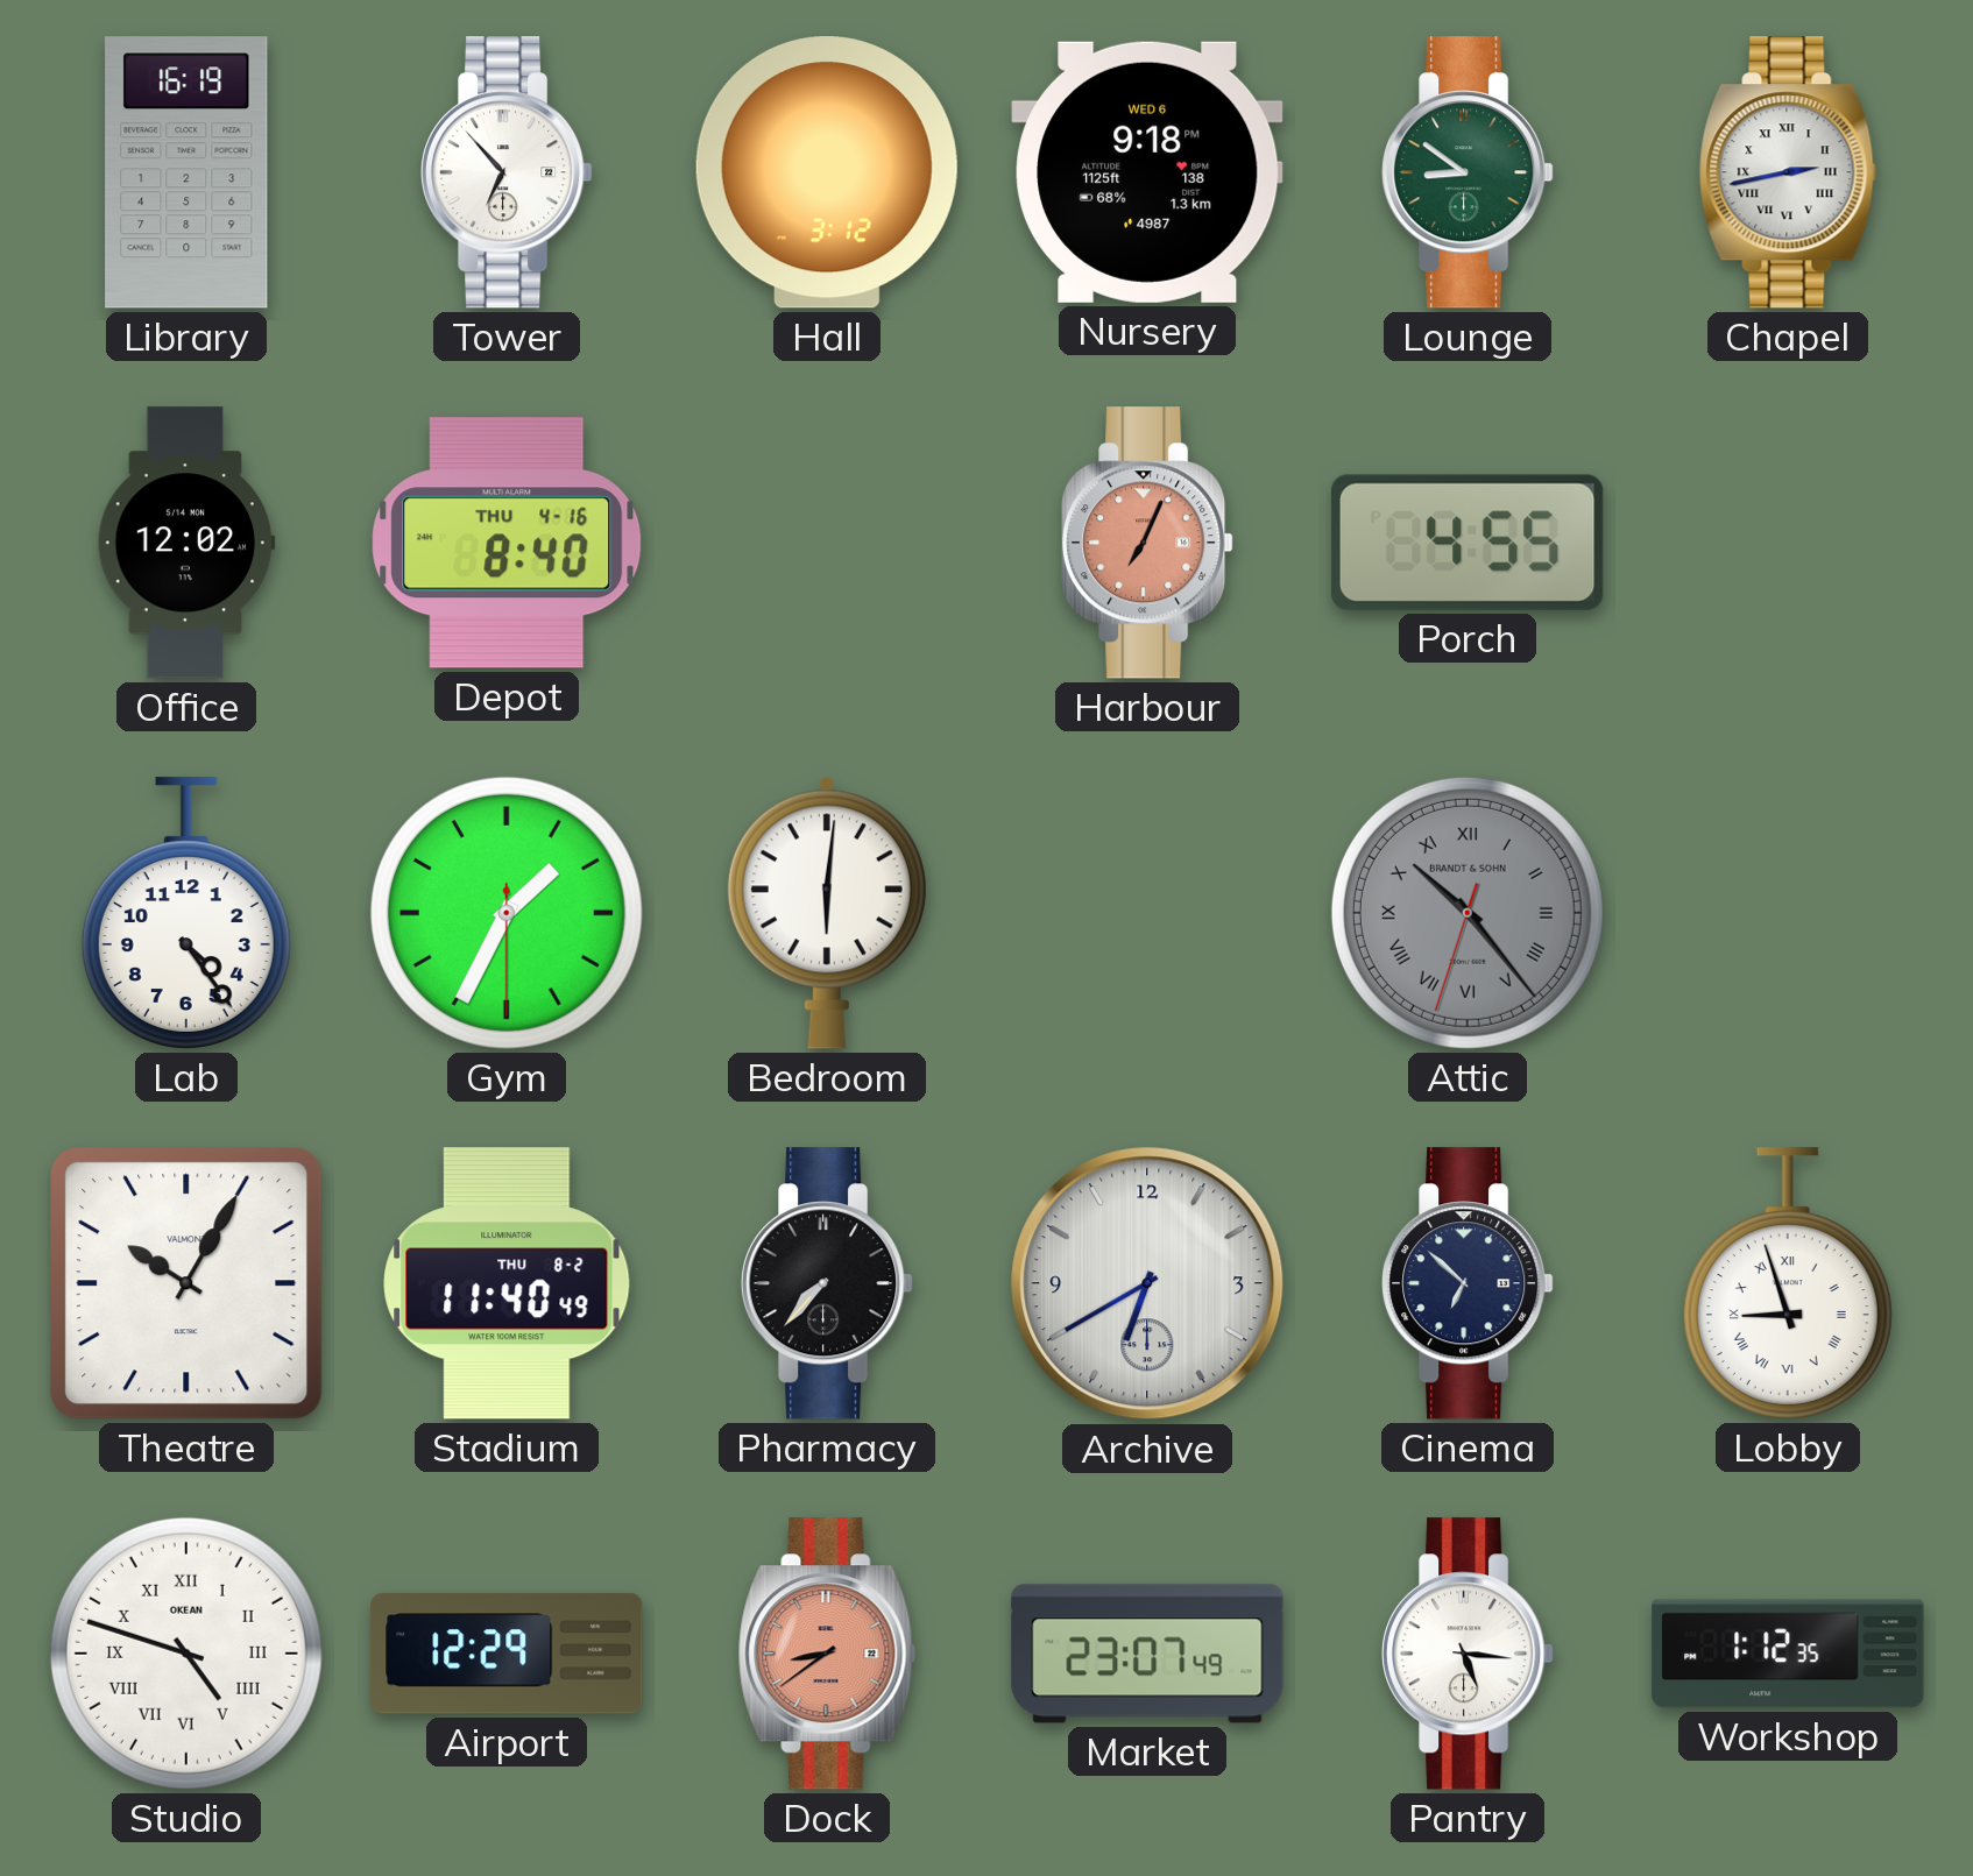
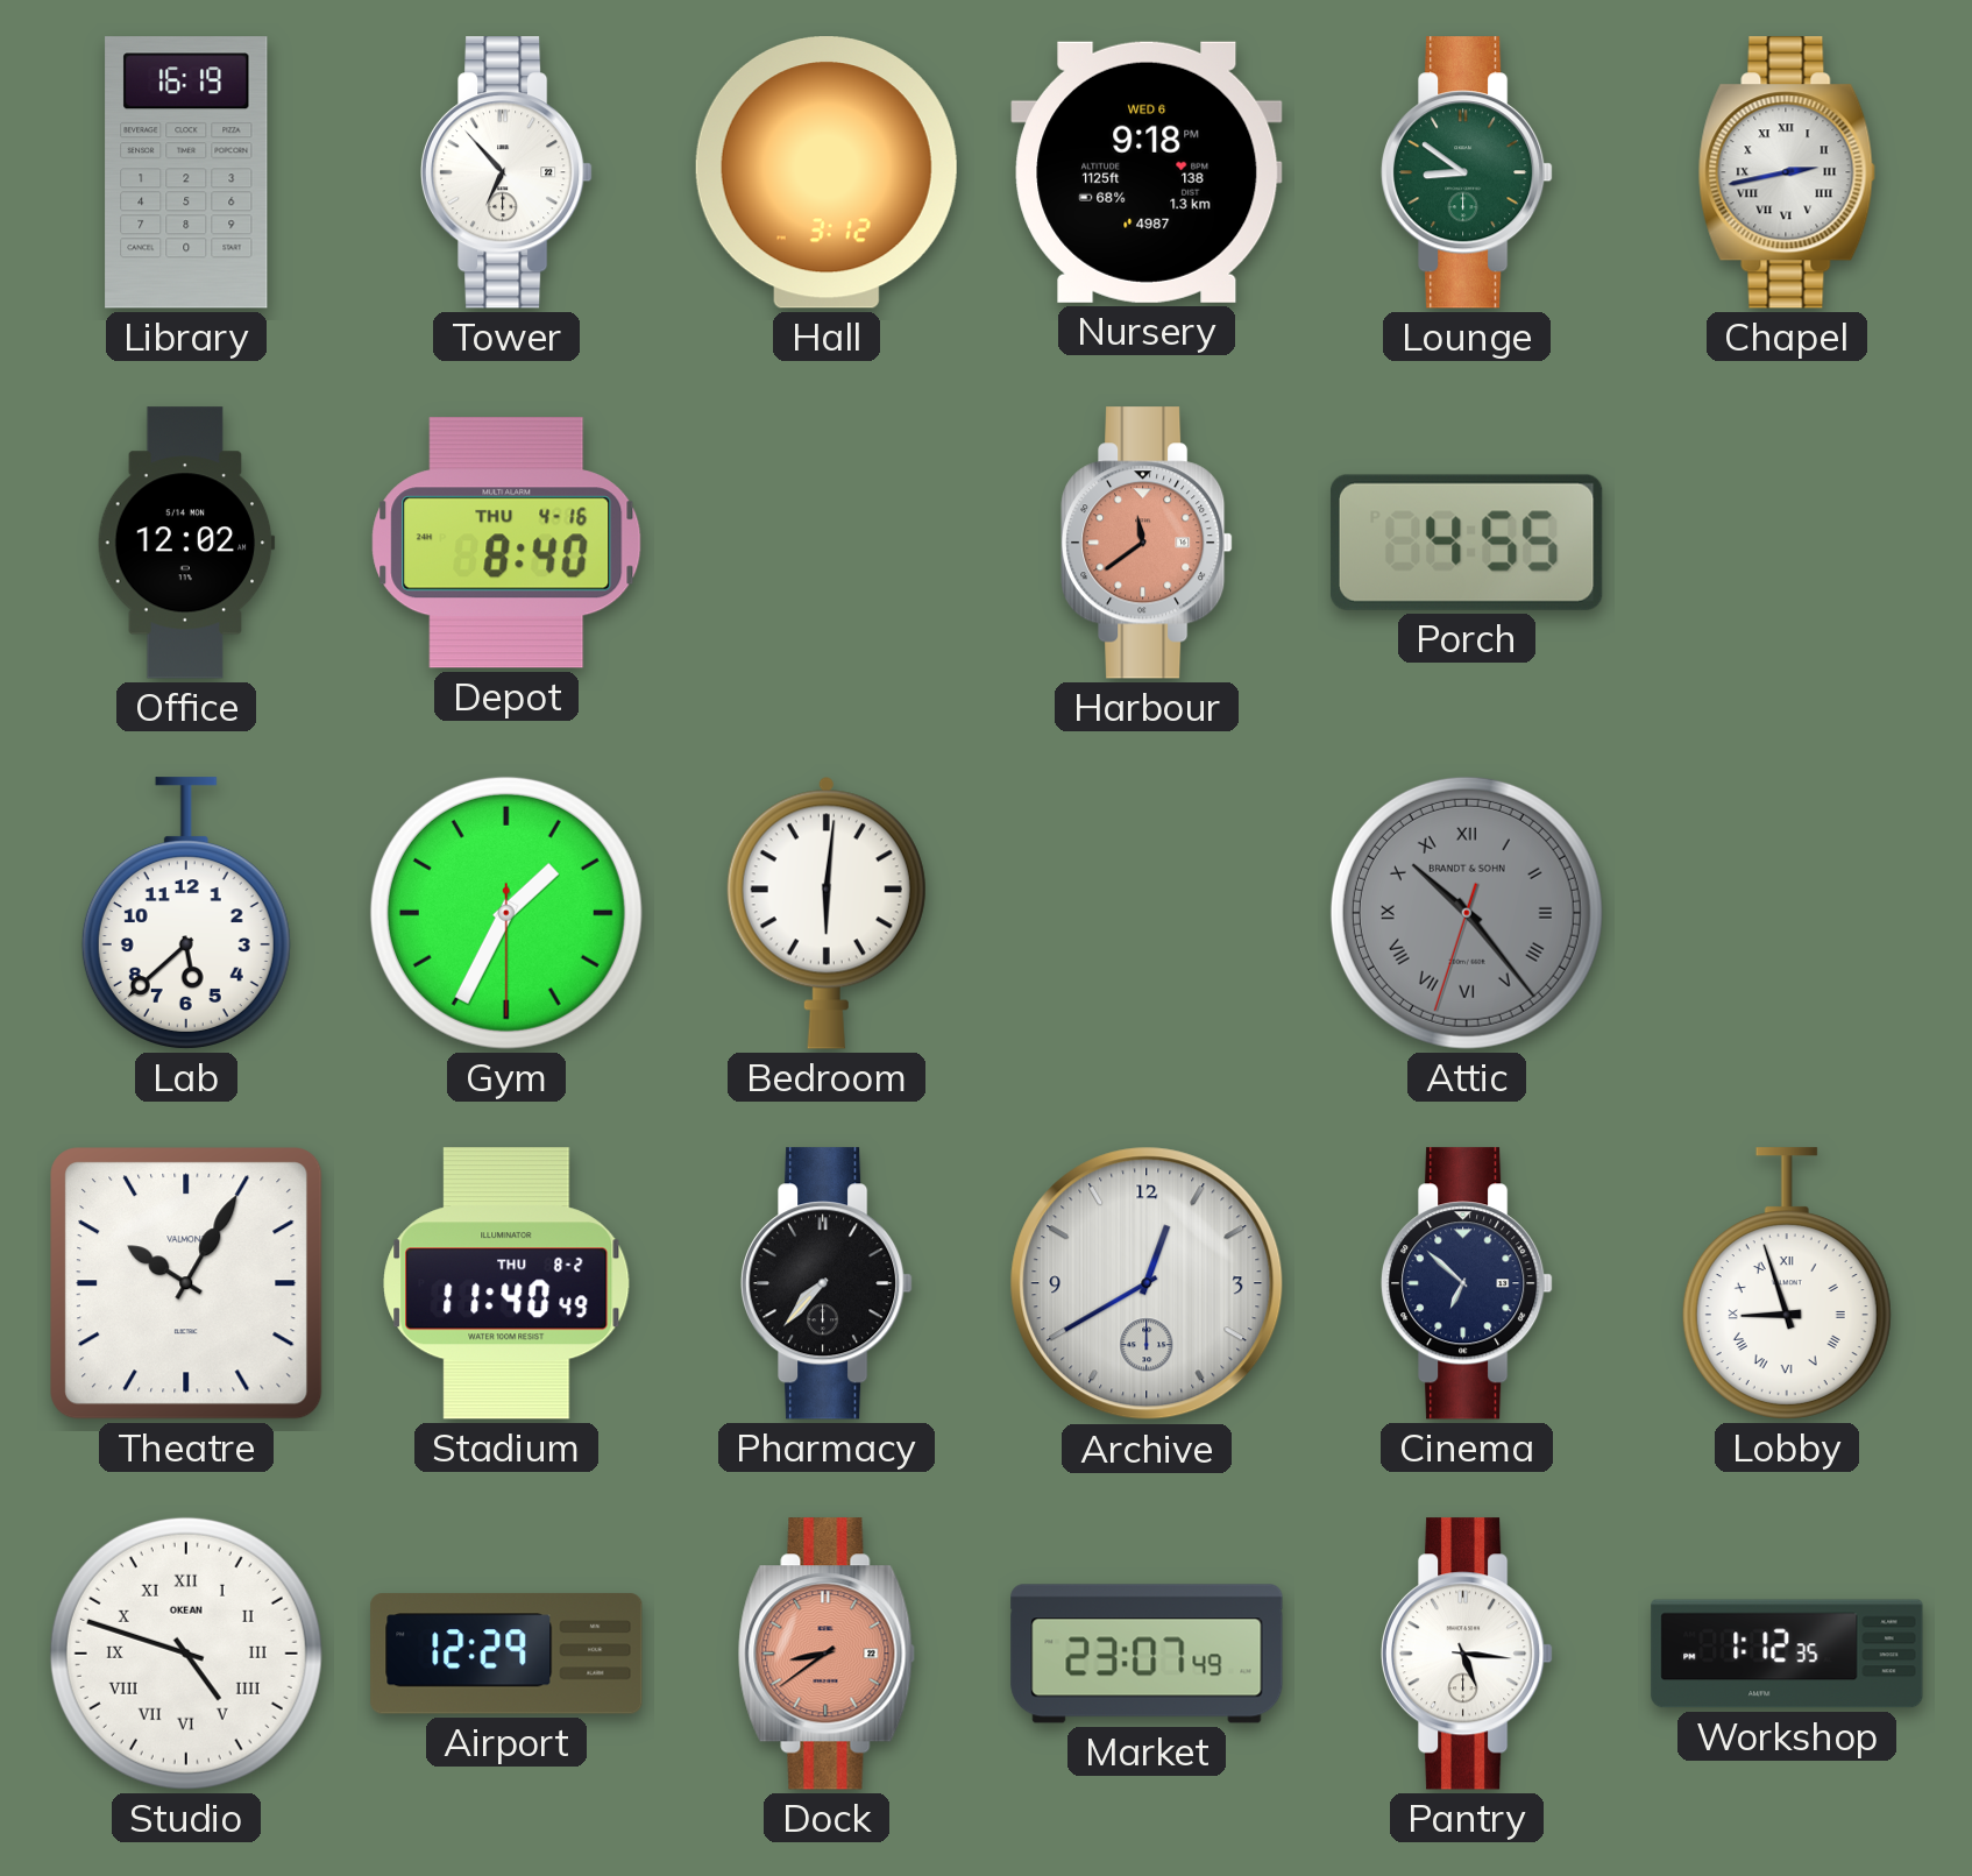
Harbour: 7:04 -> 11:39
Lab: 4:24 -> 5:38
Archive: 6:40 -> 12:40
